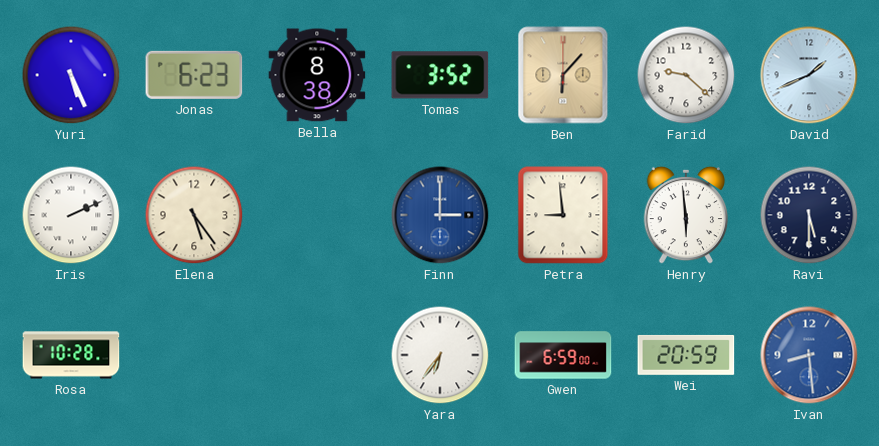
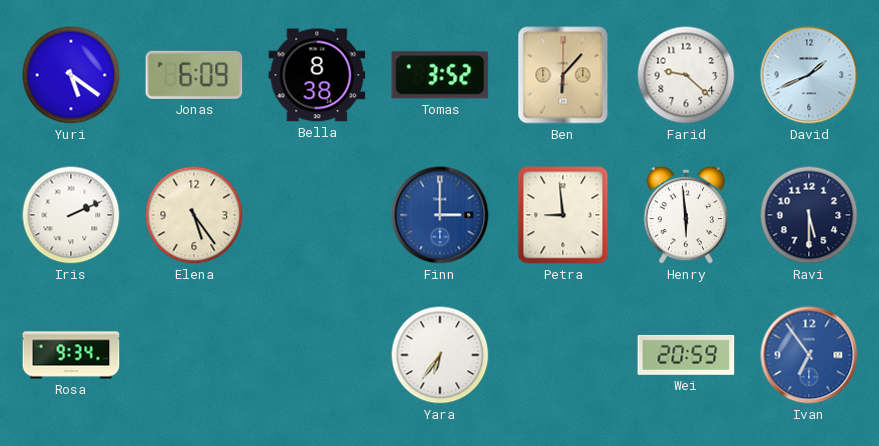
Yuri: 5:26 -> 5:21
Jonas: 6:23 -> 6:09
Rosa: 10:28 -> 9:34
Gwen: 6:59 -> none
Ivan: 8:29 -> 6:54
